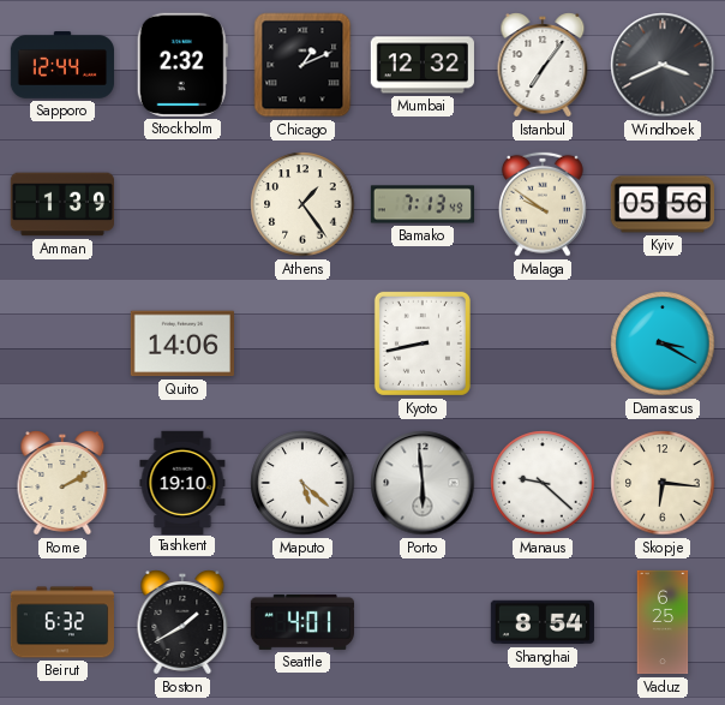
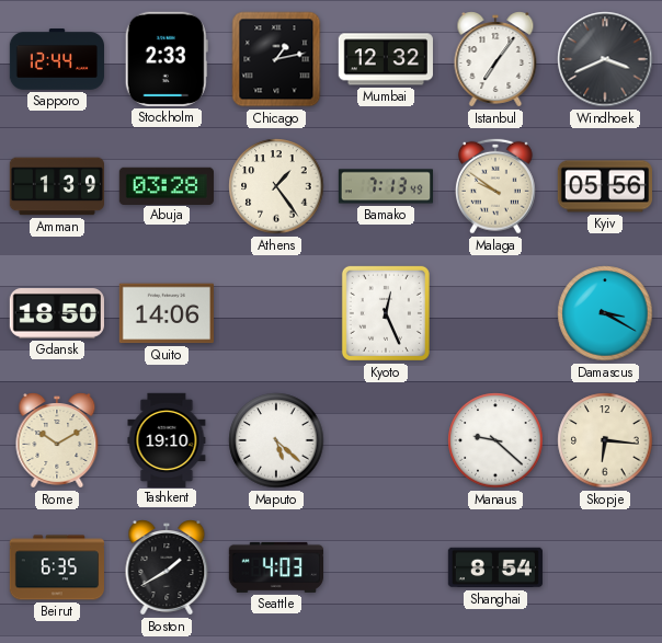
Stockholm: 2:32 -> 2:33
Chicago: 1:11 -> 1:13
Abuja: none -> 03:28
Gdansk: none -> 18:50
Kyoto: 8:43 -> 12:26
Rome: 2:10 -> 10:10
Porto: 5:59 -> none
Beirut: 6:32 -> 6:35
Seattle: 4:01 -> 4:03
Vaduz: 6:25 -> none
